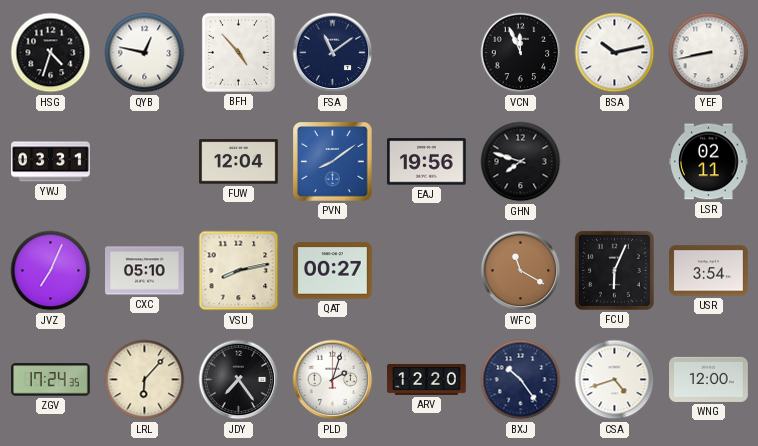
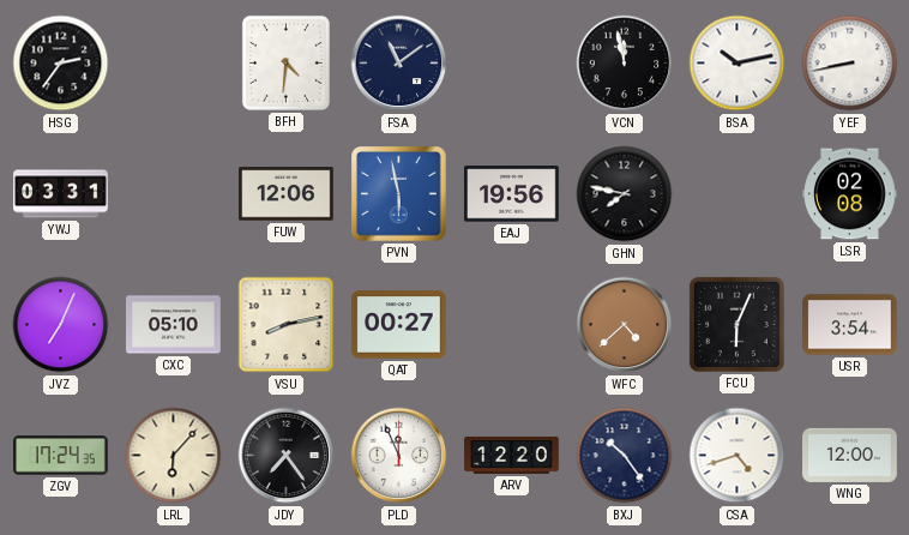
HSG: 4:33 -> 2:36
QYB: 12:47 -> none
BFH: 4:53 -> 4:31
VCN: 11:56 -> 11:58
FUW: 12:04 -> 12:06
PVN: 8:09 -> 5:58
GHN: 7:48 -> 7:47
LSR: 02:11 -> 02:08
WFC: 11:20 -> 4:38
PLD: 2:03 -> 11:56
